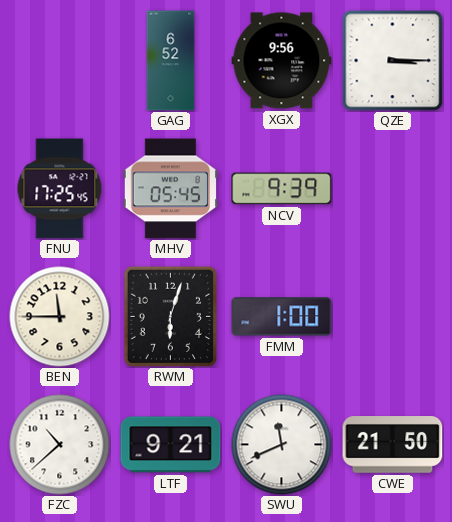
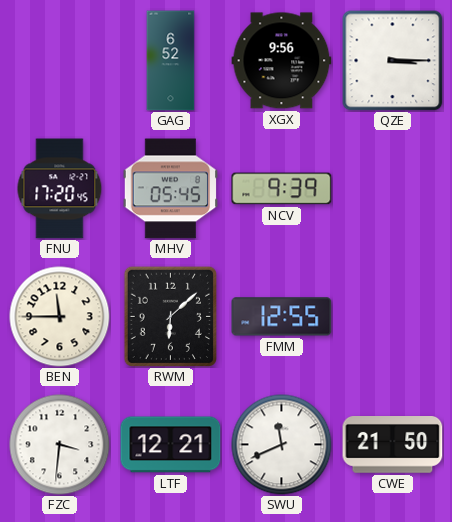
FNU: 17:25 -> 17:20
RWM: 6:03 -> 6:08
FMM: 1:00 -> 12:55
FZC: 10:38 -> 3:31
LTF: 9:21 -> 12:21
